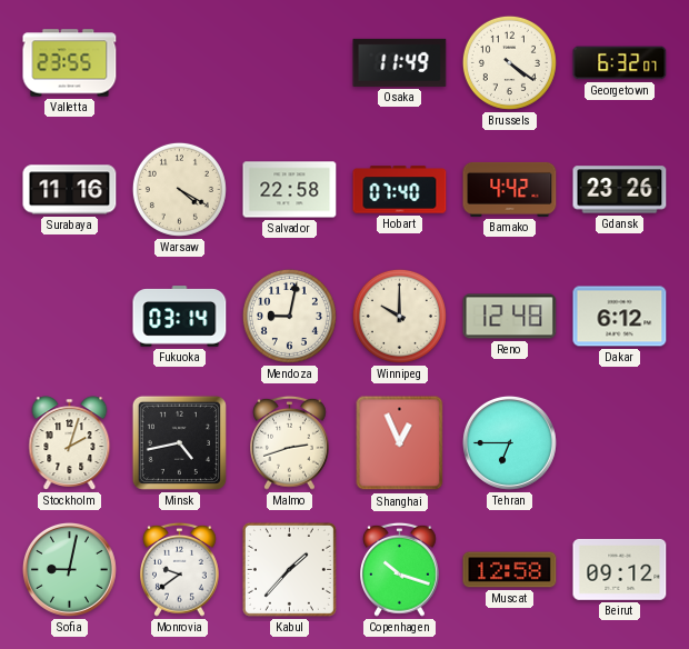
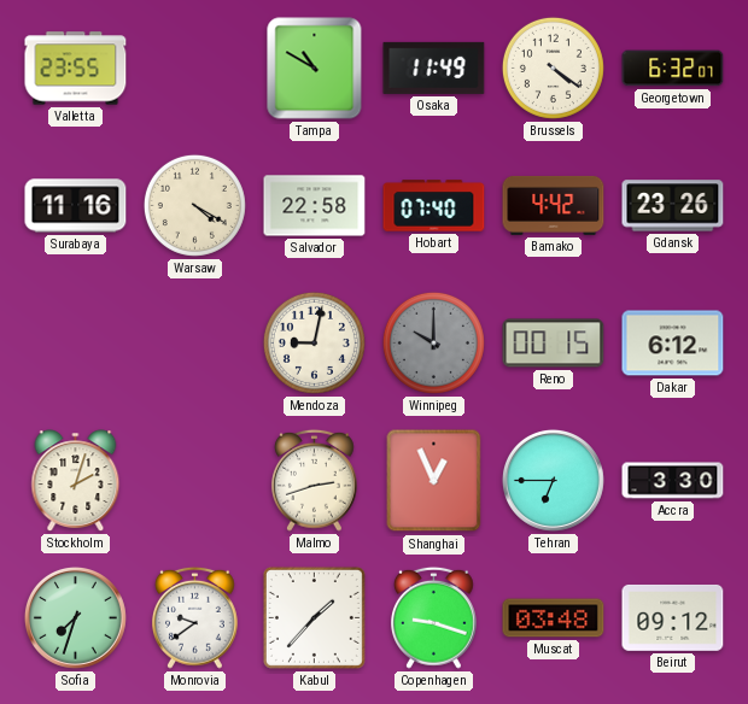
Tampa: none -> 10:50
Fukuoka: 03:14 -> none
Winnipeg dial: cream -> grey
Reno: 12:48 -> 00:15
Minsk: 4:43 -> none
Accra: none -> 3:30
Sofia: 9:02 -> 7:33
Copenhagen: 10:18 -> 9:18
Muscat: 12:58 -> 03:48
